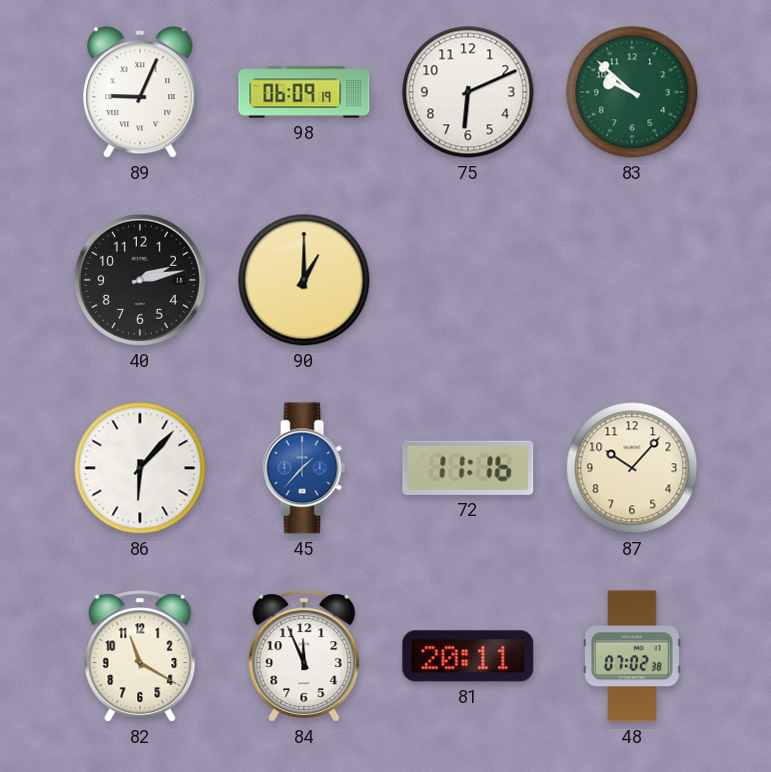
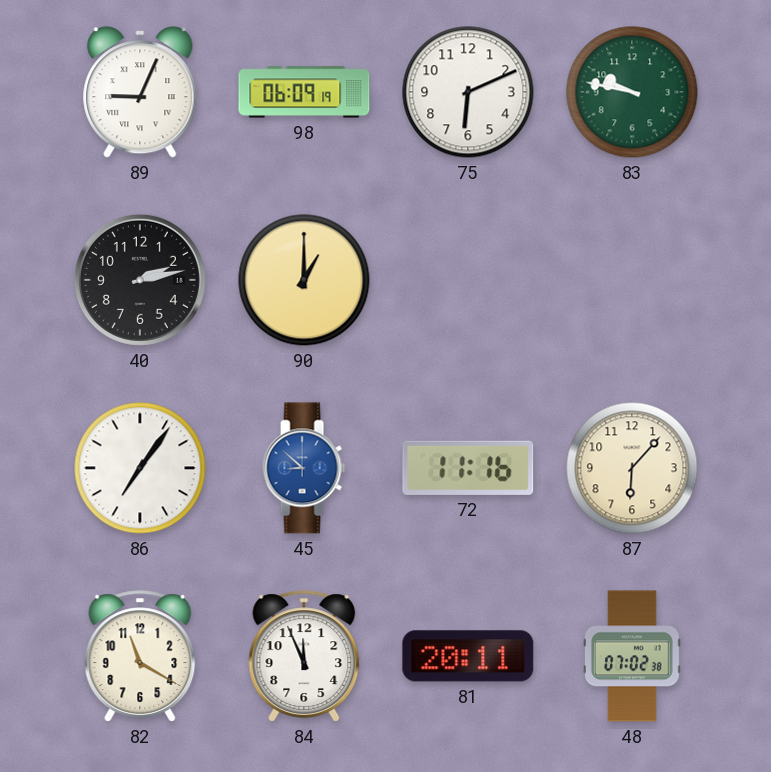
83: 9:52 -> 9:47
86: 6:07 -> 7:06
45: 1:37 -> 8:52
87: 10:07 -> 6:07
